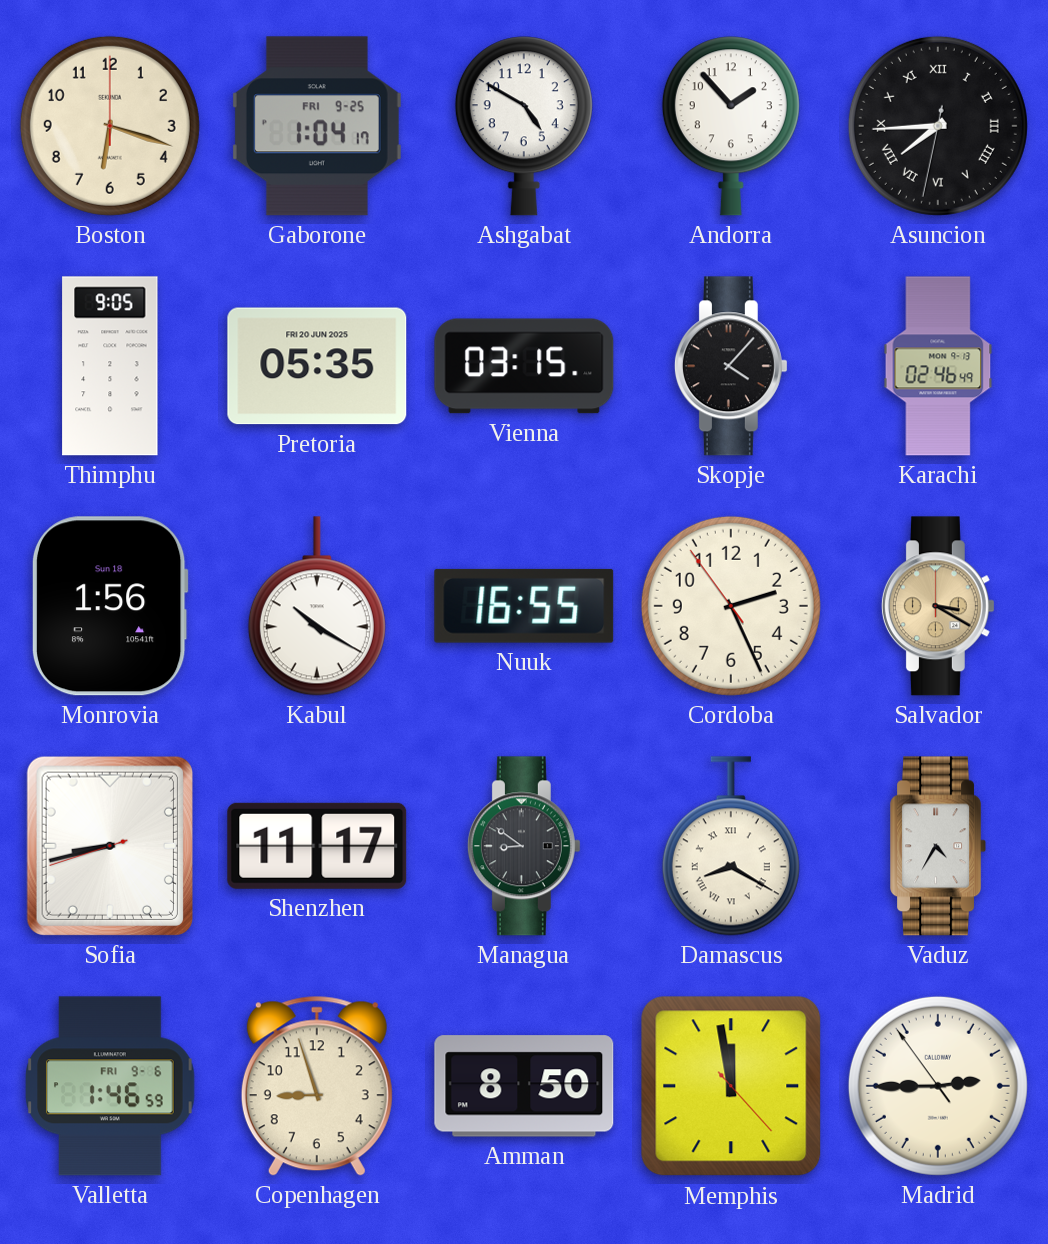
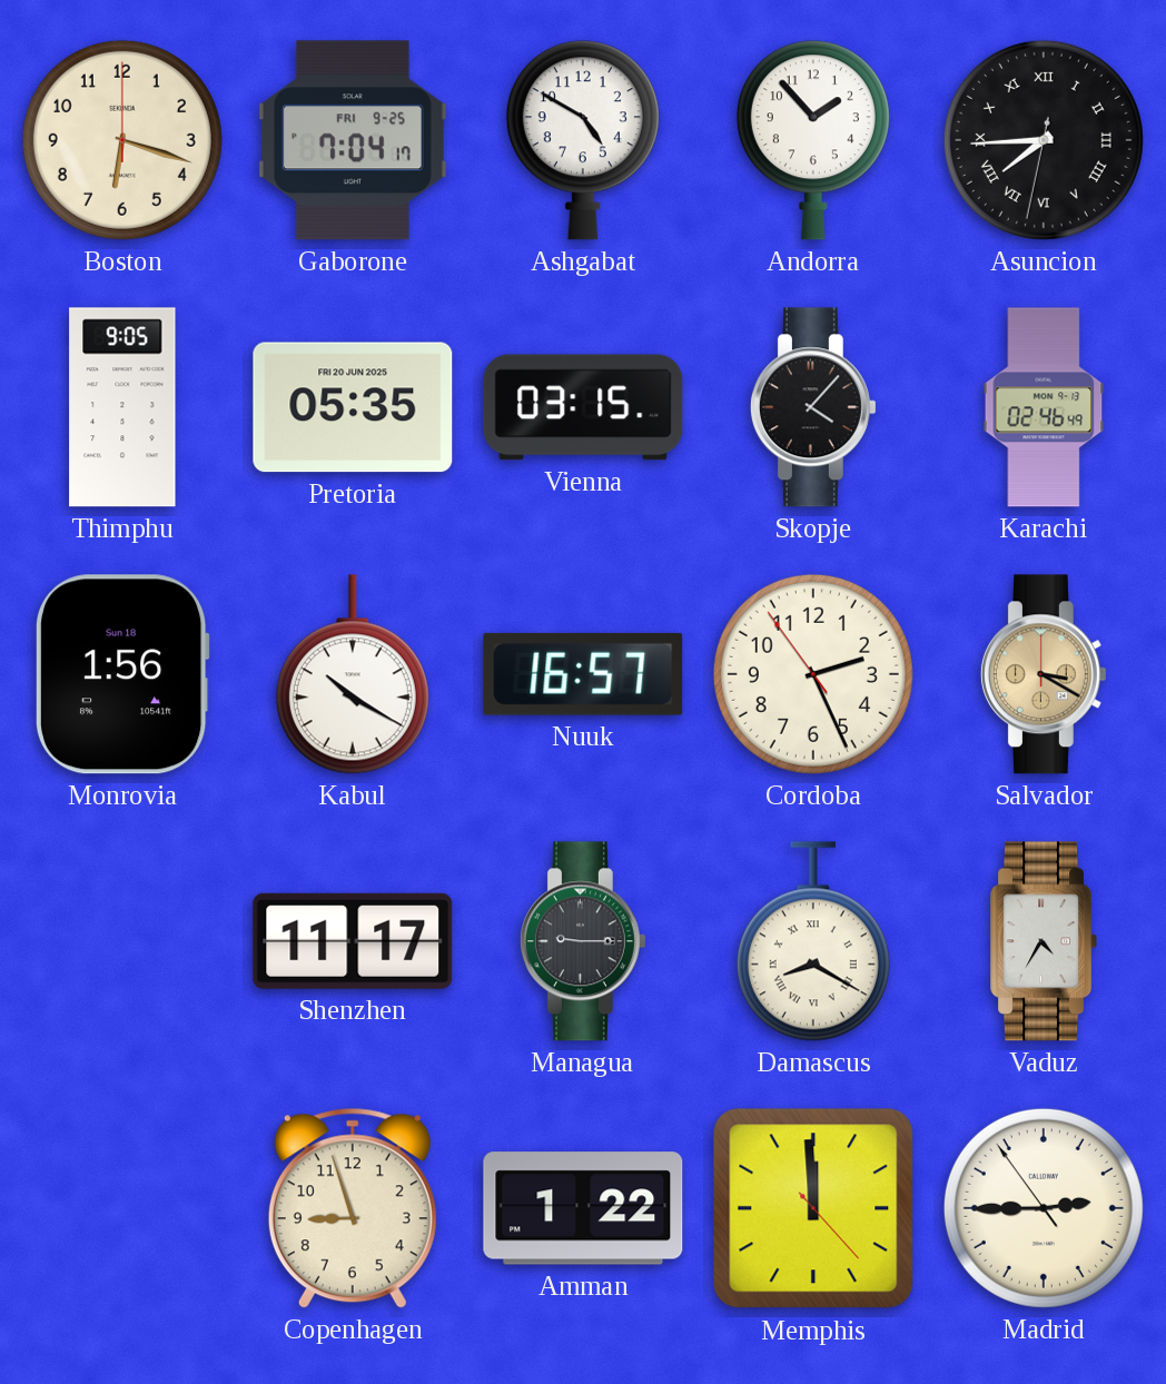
Gaborone: 1:04 -> 7:04
Nuuk: 16:55 -> 16:57
Sofia: 8:42 -> none
Managua: 8:51 -> 9:15
Valletta: 1:46 -> none
Amman: 8:50 -> 1:22
Memphis: 11:58 -> 11:59
